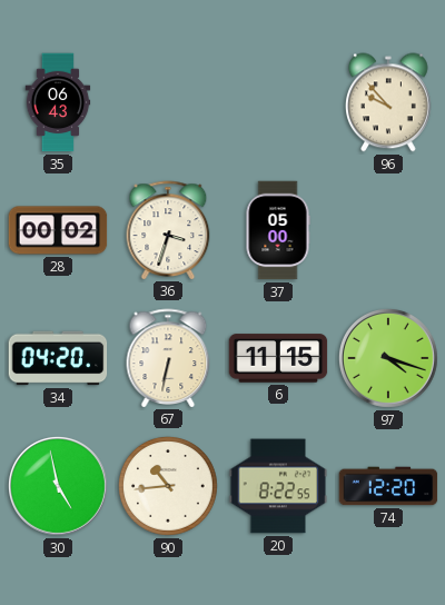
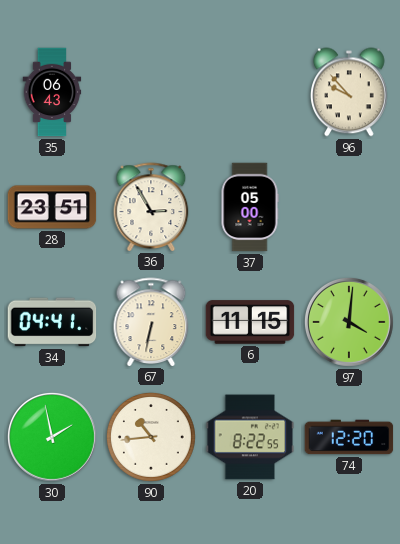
28: 00:02 -> 23:51
36: 3:33 -> 2:55
34: 04:20 -> 04:41
97: 4:18 -> 4:01
30: 4:58 -> 1:58
